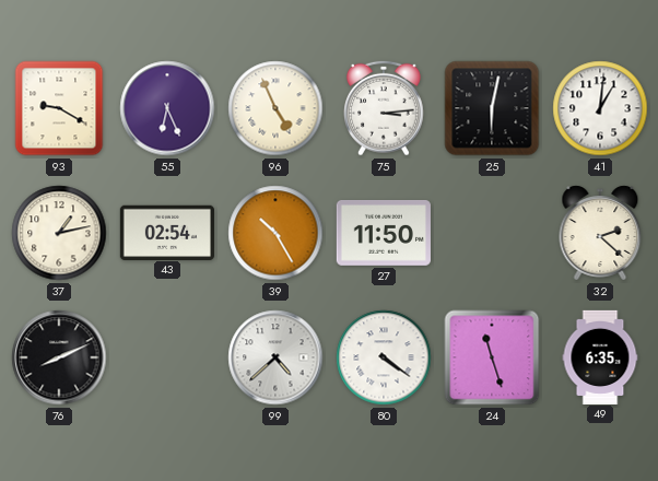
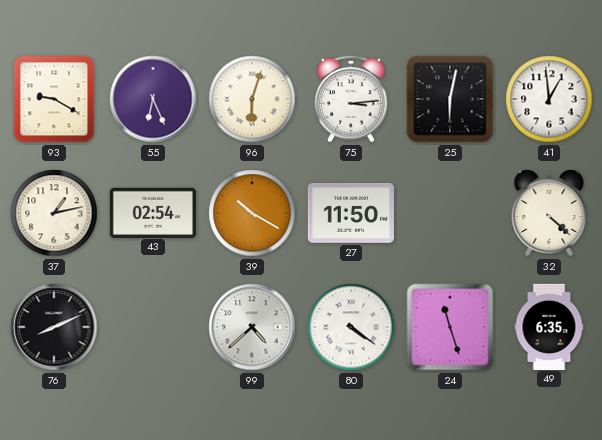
96: 4:56 -> 6:03
41: 1:01 -> 12:59
39: 10:25 -> 10:20
32: 2:22 -> 4:22
